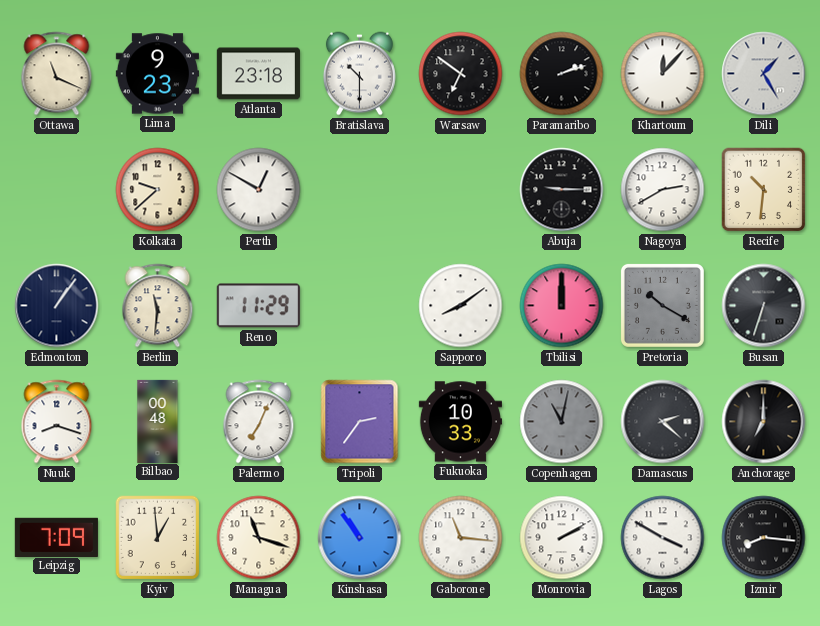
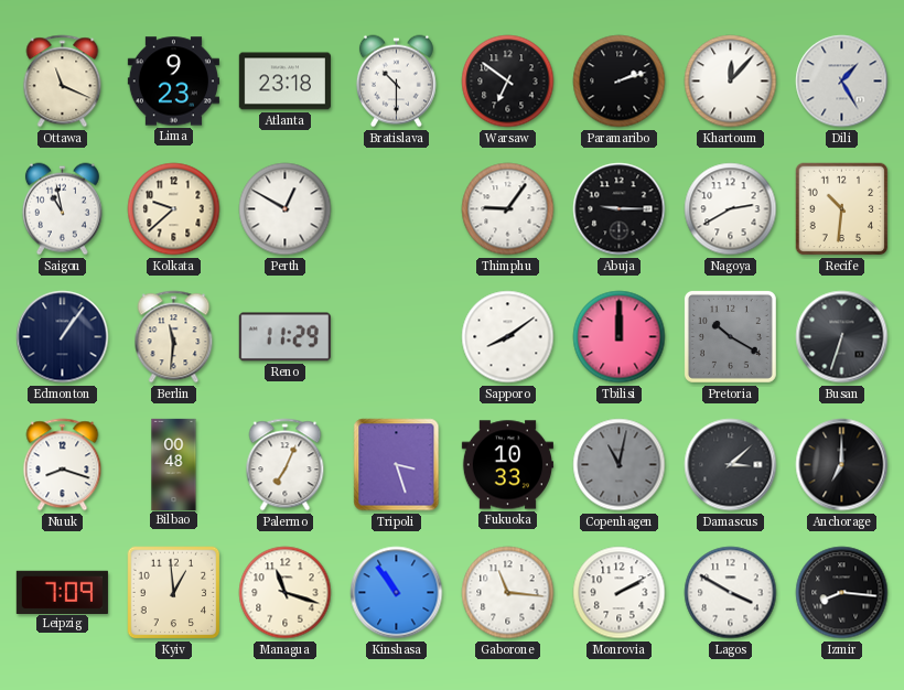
Saigon: none -> 10:58
Thimphu: none -> 9:06
Tripoli: 2:36 -> 3:27
Damascus: 2:22 -> 3:08
